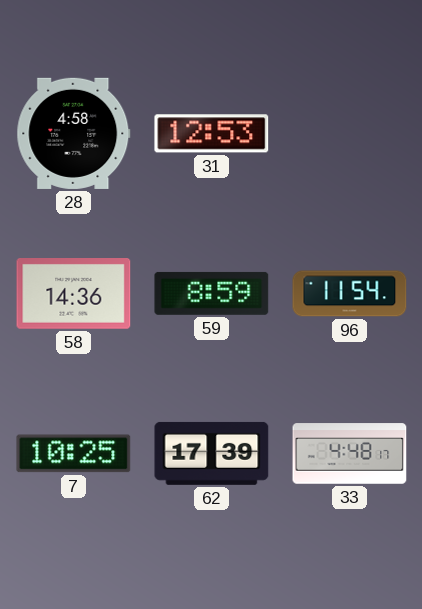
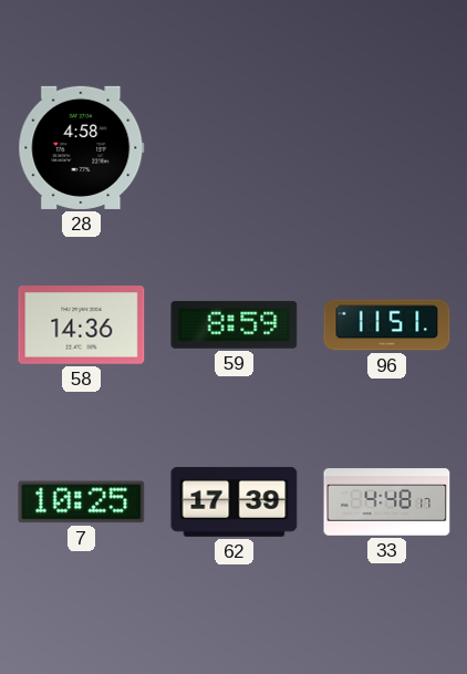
31: 12:53 -> none
96: 11:54 -> 11:51
